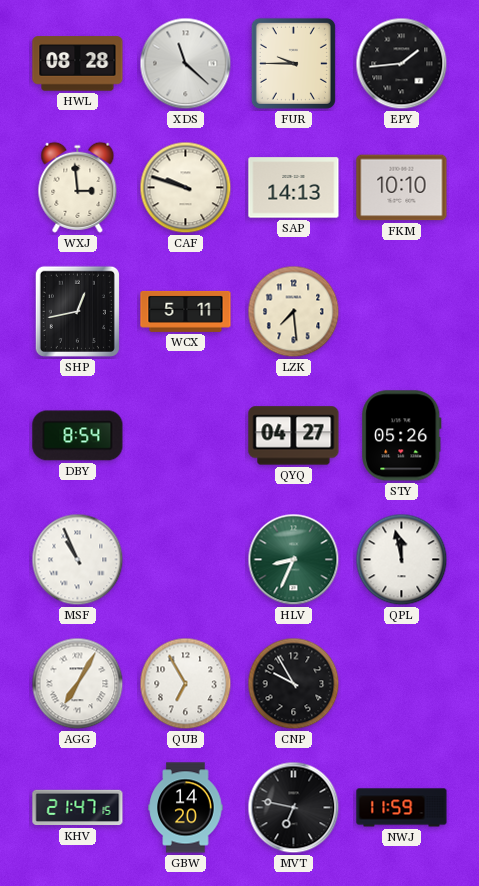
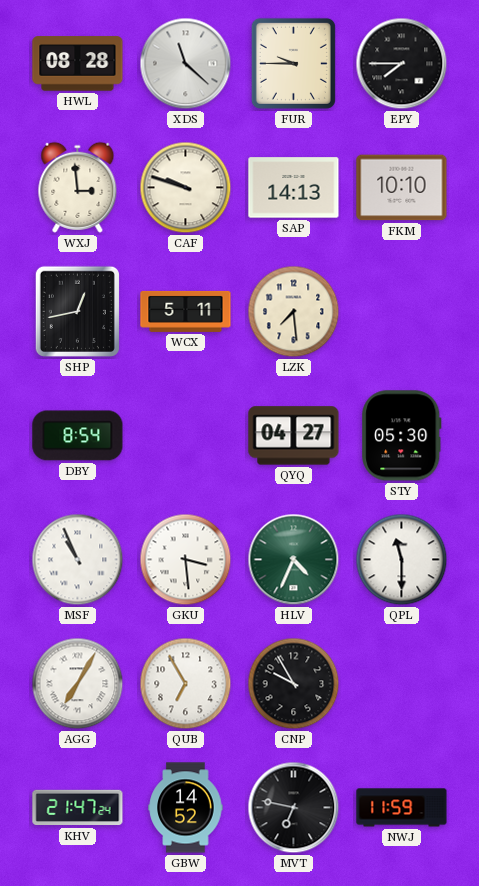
EPY: 1:44 -> 7:45
STY: 05:26 -> 05:30
GKU: none -> 3:29
HLV: 8:34 -> 4:34
QPL: 11:58 -> 11:30
KHV: 21:47:15 -> 21:47:24
GBW: 14:20 -> 14:52
